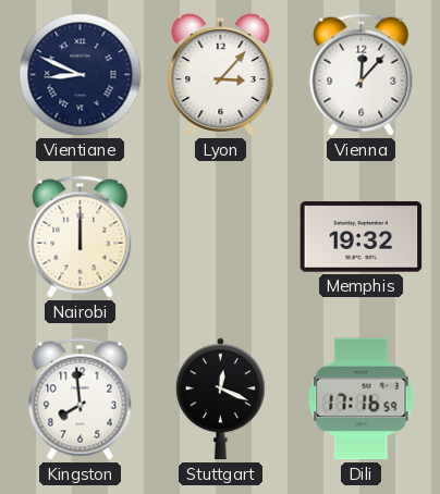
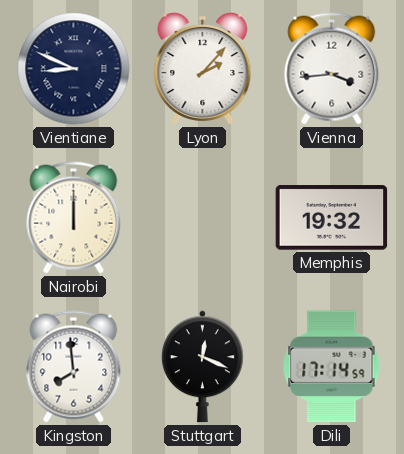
Lyon: 3:07 -> 2:07
Vienna: 12:07 -> 3:44
Dili: 17:16 -> 17:14
